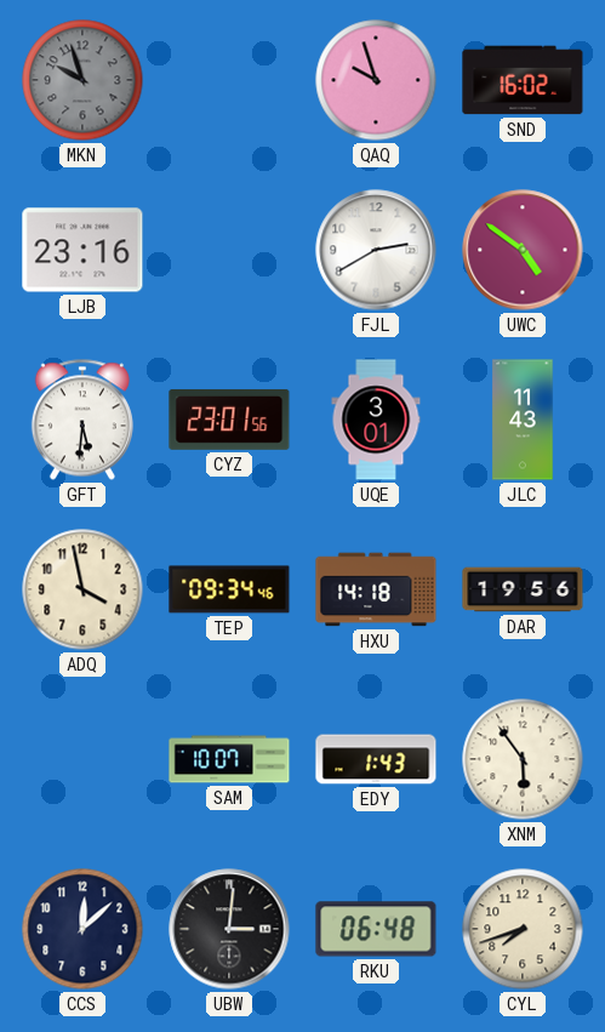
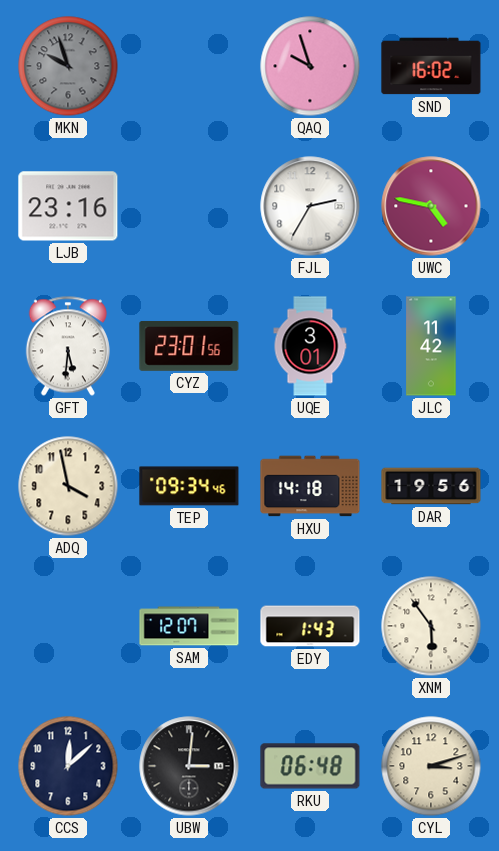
FJL: 2:40 -> 2:35
UWC: 4:51 -> 4:47
JLC: 11:43 -> 11:42
SAM: 10:07 -> 12:07
CYL: 7:42 -> 3:12
